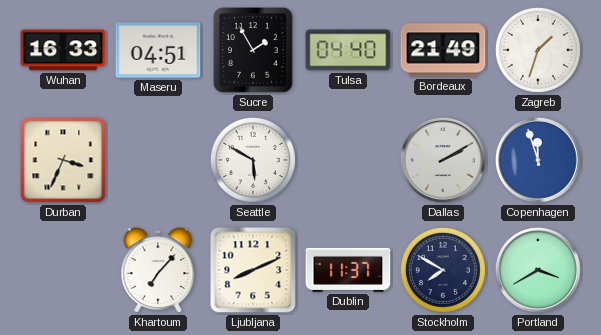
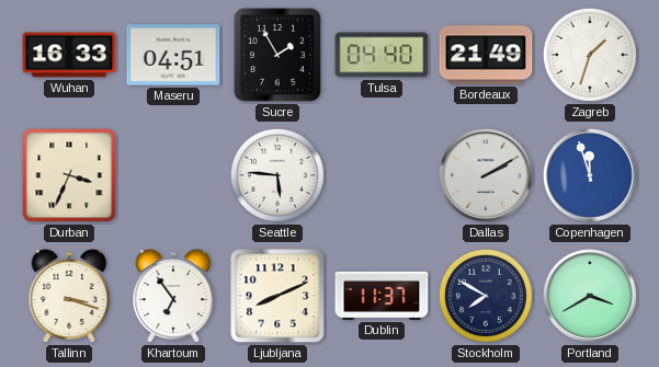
Seattle: 5:50 -> 5:46
Tallinn: none -> 3:18
Khartoum: 7:07 -> 6:54
